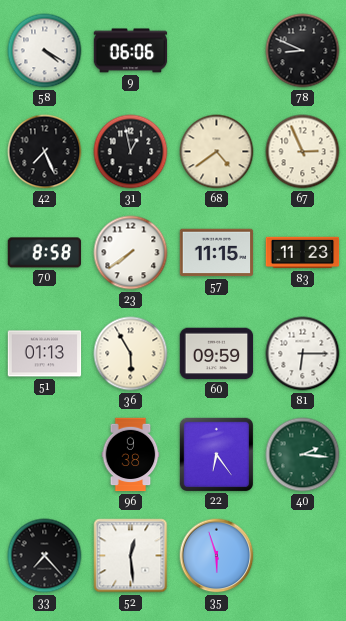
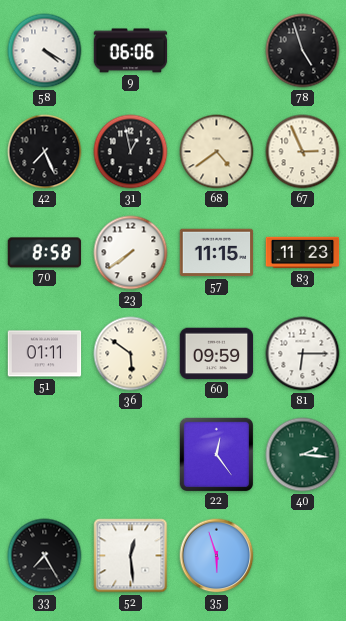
78: 8:49 -> 4:57
51: 01:13 -> 01:11
36: 5:55 -> 5:51
96: 9:38 -> none
22: 6:24 -> 12:24
33: 7:23 -> 7:25
